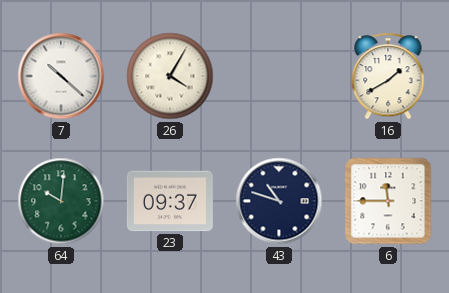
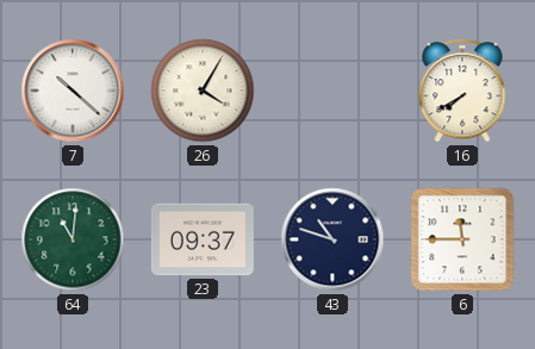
16: 1:40 -> 7:40
64: 10:01 -> 11:01
